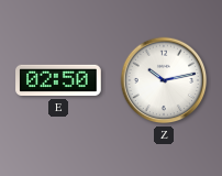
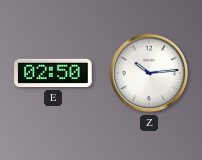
Z: 10:13 -> 10:14
